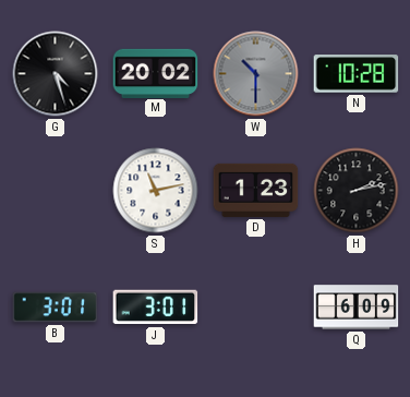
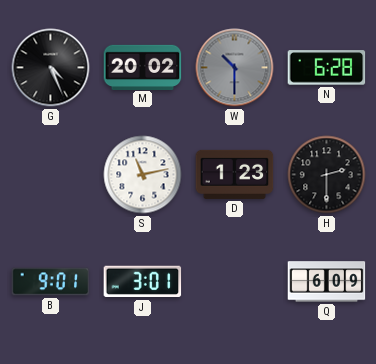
G: 4:27 -> 4:26
N: 10:28 -> 6:28
H: 2:13 -> 2:30
B: 3:01 -> 9:01
